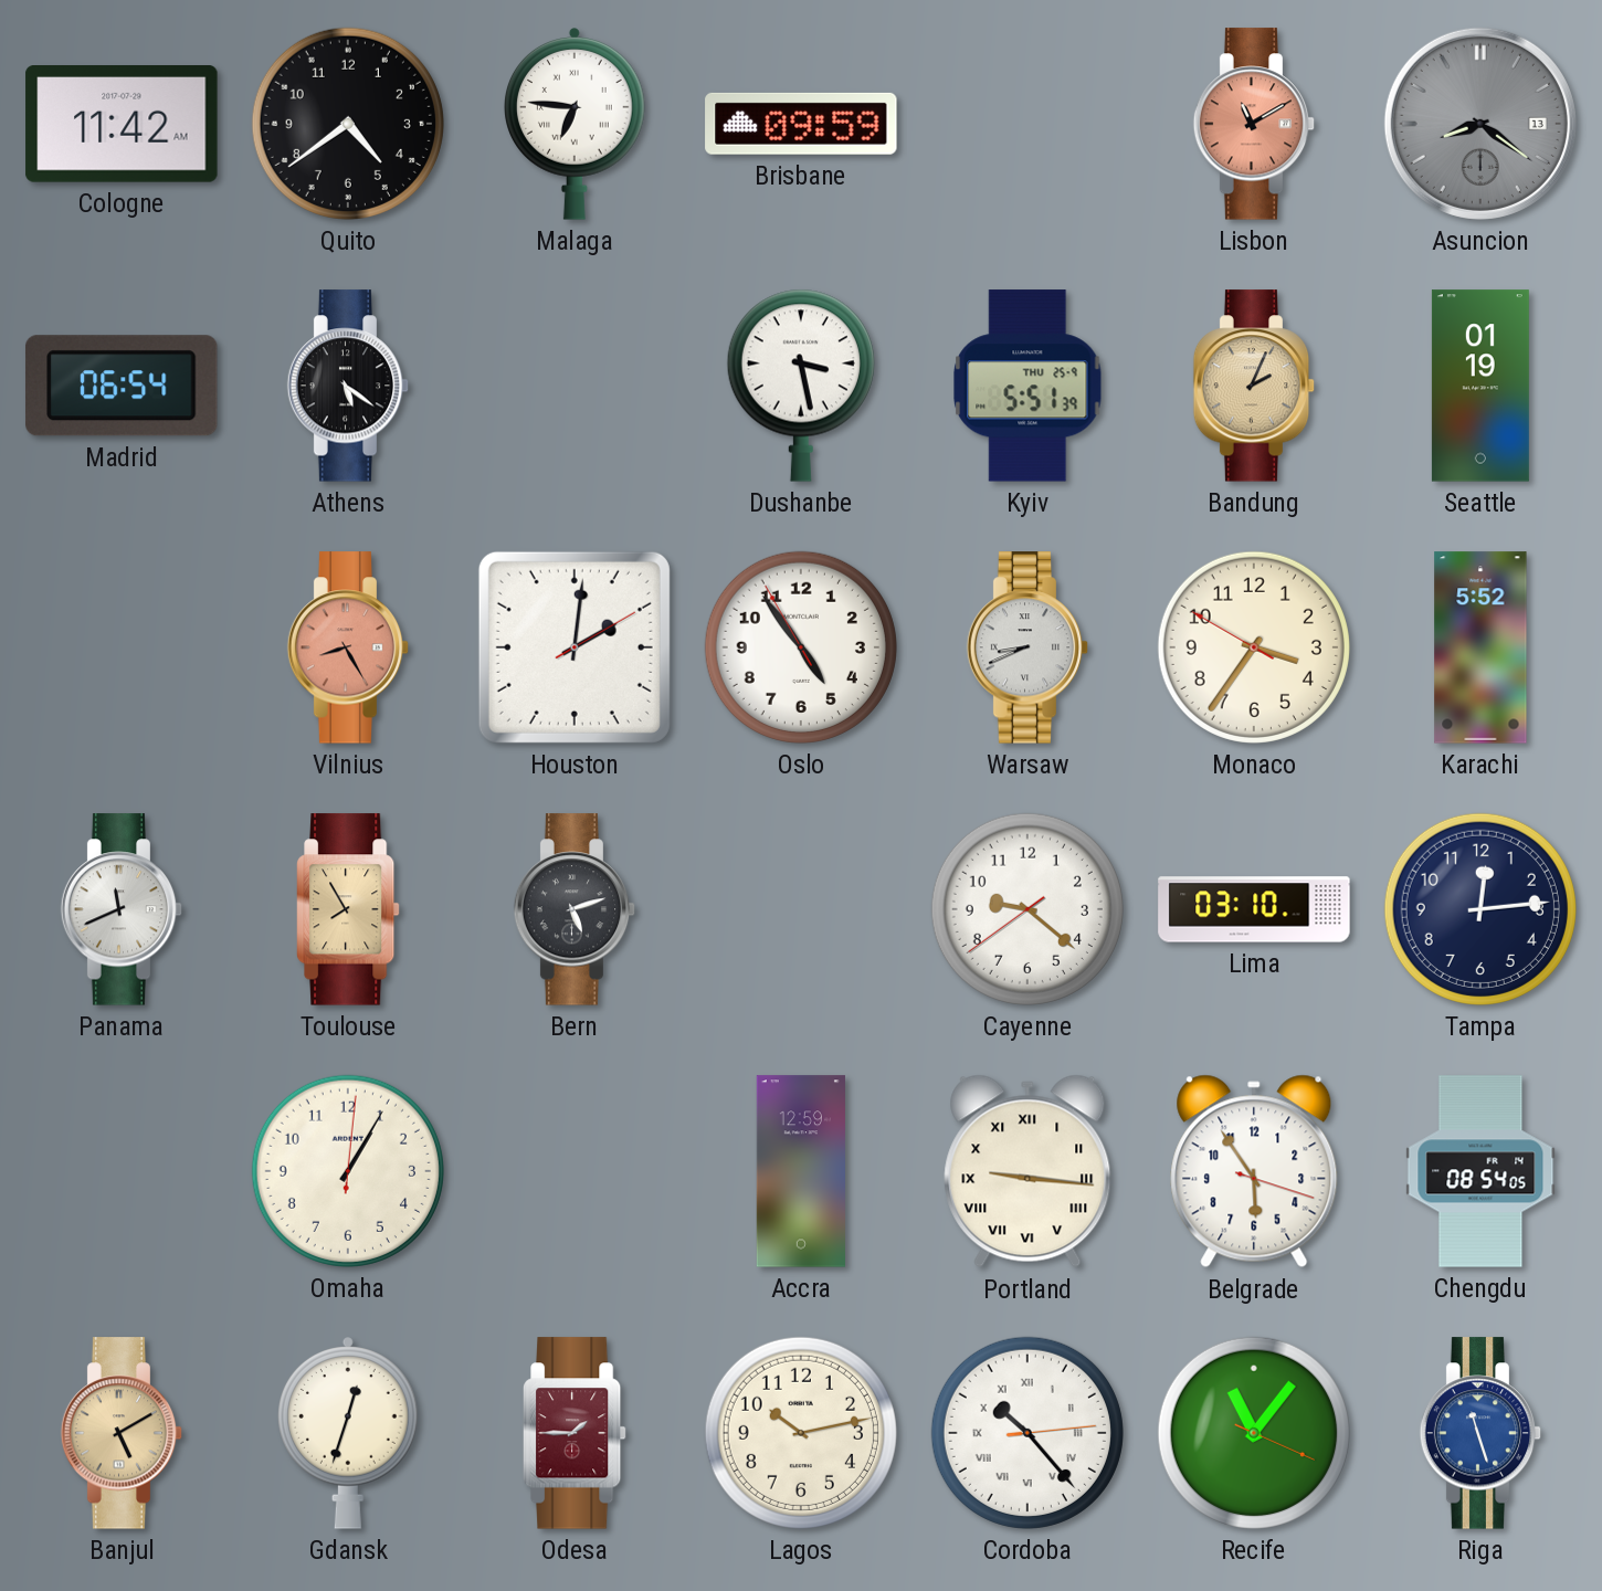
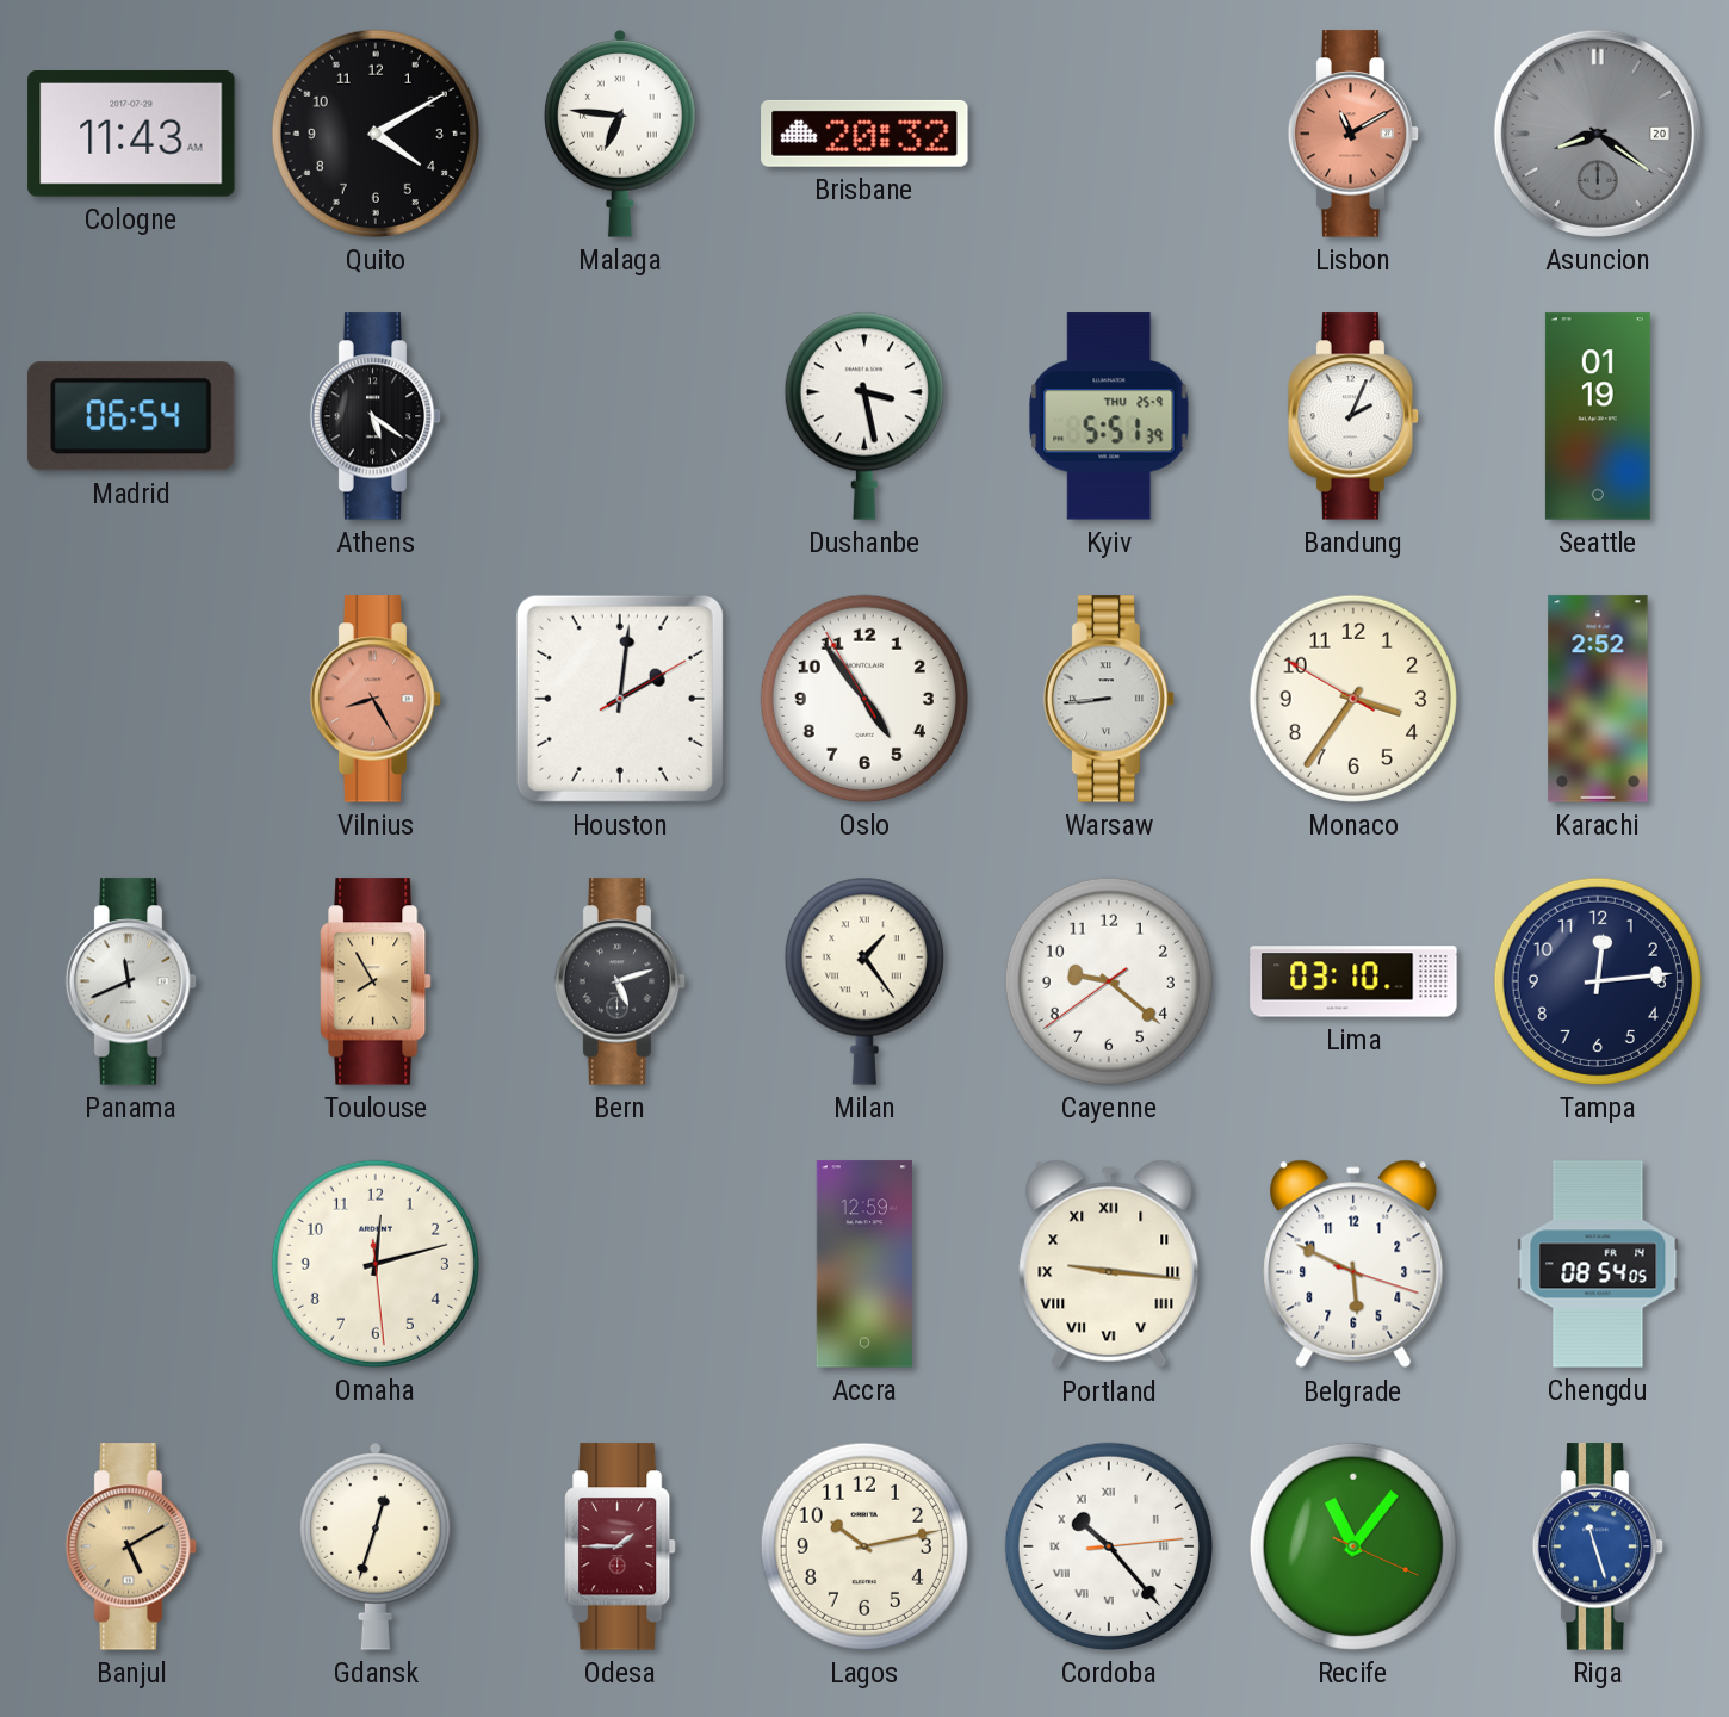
Cologne: 11:42 -> 11:43
Quito: 4:39 -> 4:10
Brisbane: 09:59 -> 20:32
Asuncion date: 13 -> 20
Bandung dial: champagne -> white
Warsaw: 8:41 -> 8:44
Karachi: 5:52 -> 2:52
Milan: none -> 1:24
Omaha: 1:05 -> 12:12
Belgrade: 5:54 -> 5:49
